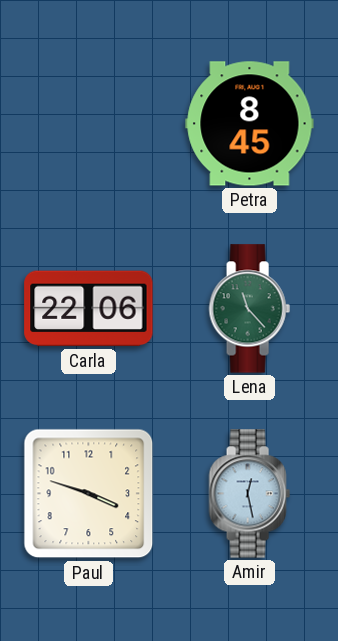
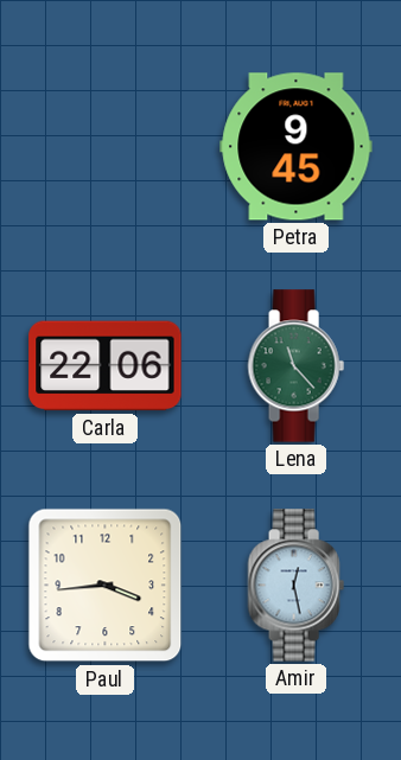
Petra: 8:45 -> 9:45
Paul: 3:48 -> 3:44
